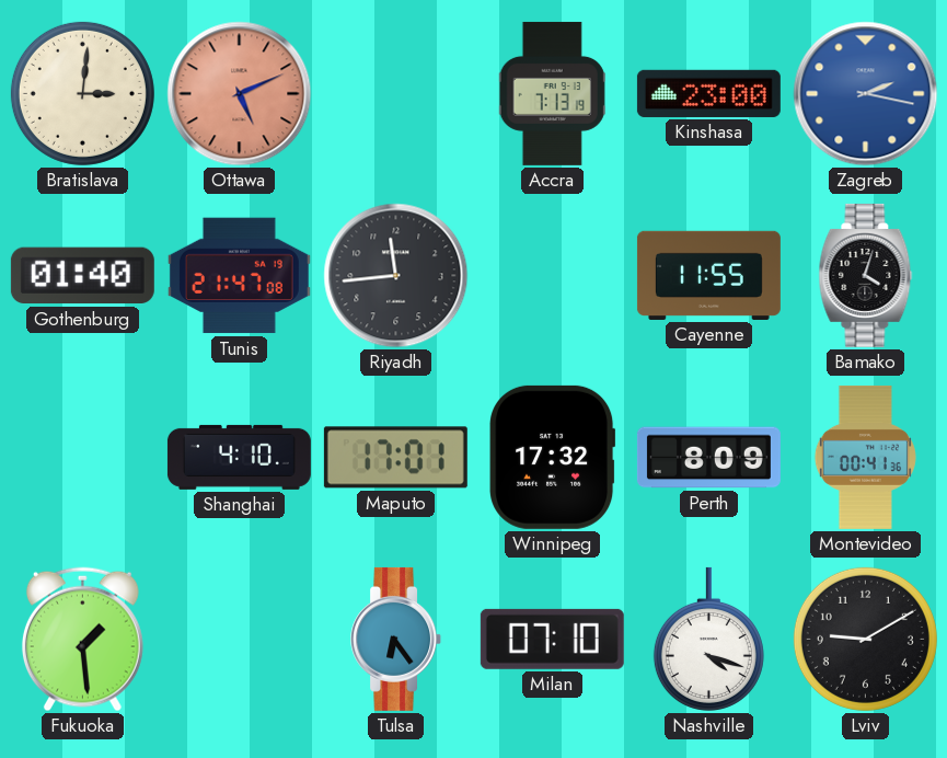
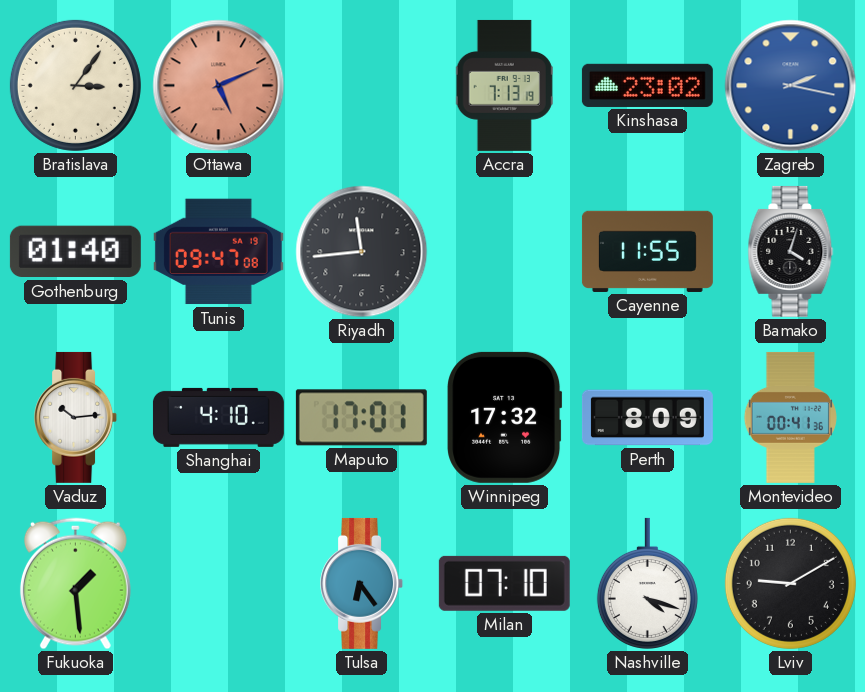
Bratislava: 3:01 -> 3:06
Kinshasa: 23:00 -> 23:02
Tunis: 21:47 -> 09:47
Vaduz: none -> 10:14
